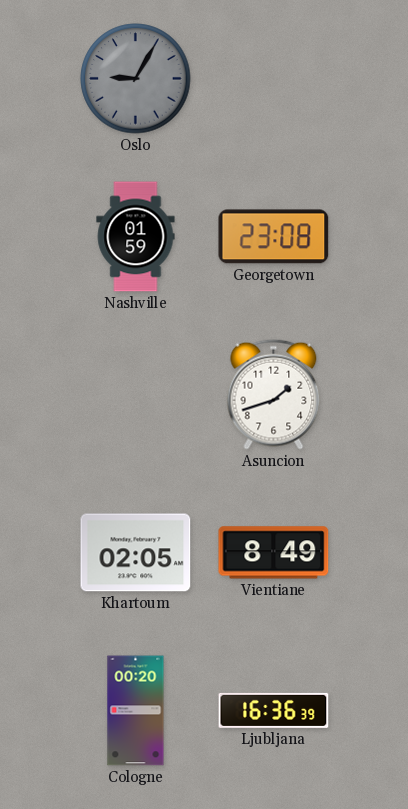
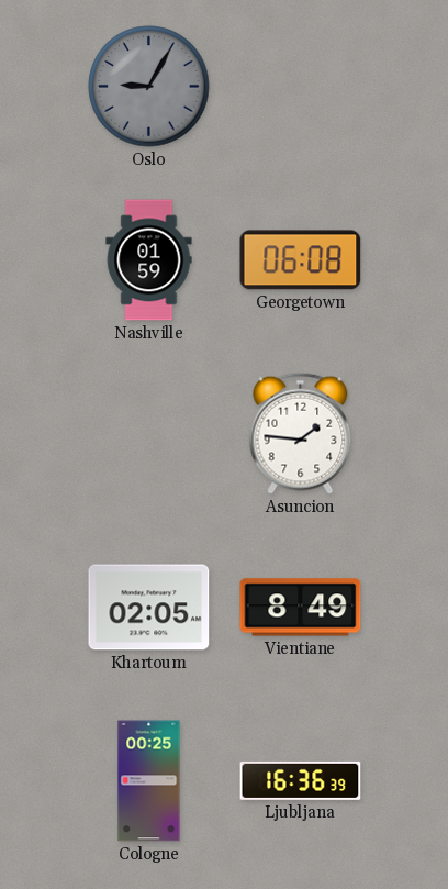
Georgetown: 23:08 -> 06:08
Asuncion: 1:42 -> 1:46
Cologne: 00:20 -> 00:25
